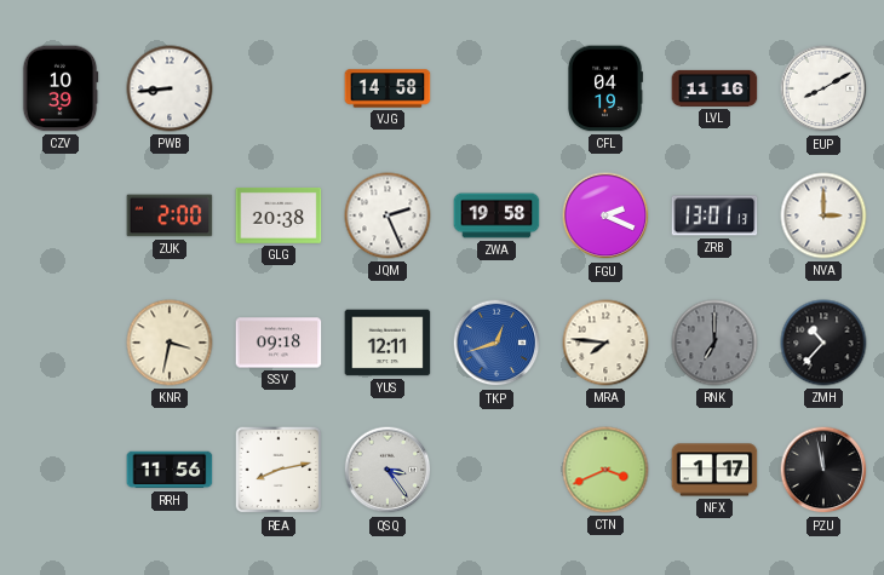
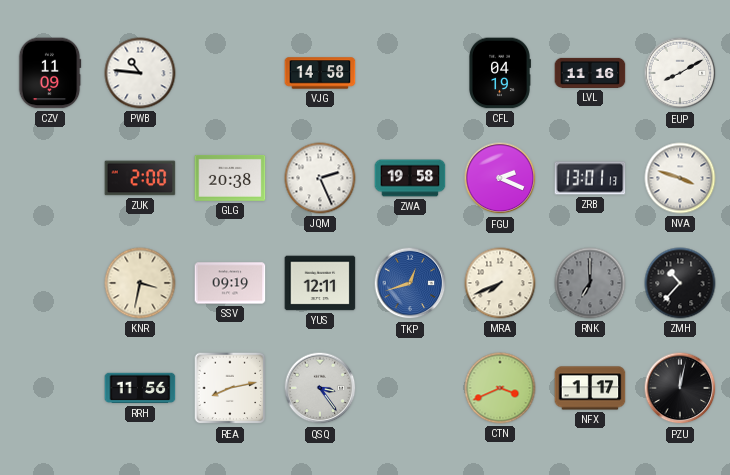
CZV: 10:39 -> 11:09
PWB: 8:44 -> 10:46
NVA: 3:00 -> 3:48
SSV: 09:18 -> 09:19
MRA: 7:46 -> 7:41
PZU: 11:58 -> 12:02
